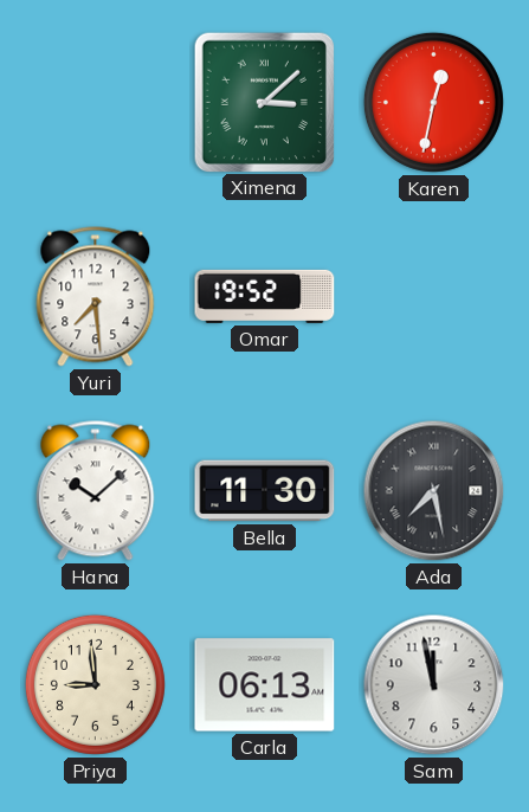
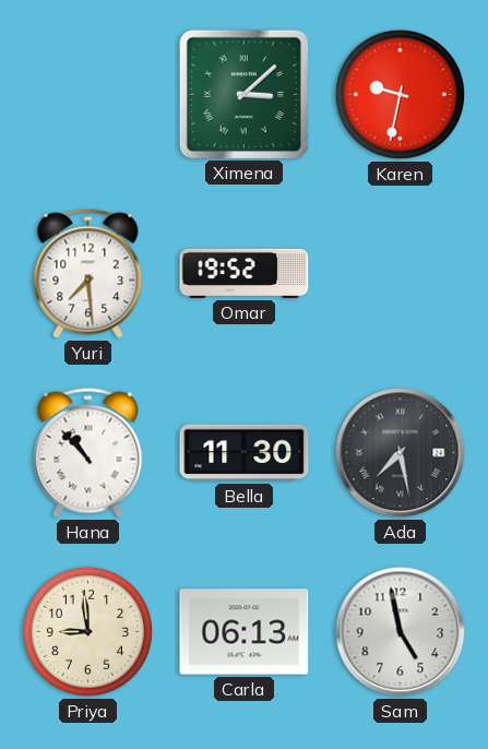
Karen: 12:32 -> 9:32
Hana: 10:08 -> 10:53
Sam: 11:58 -> 4:58
